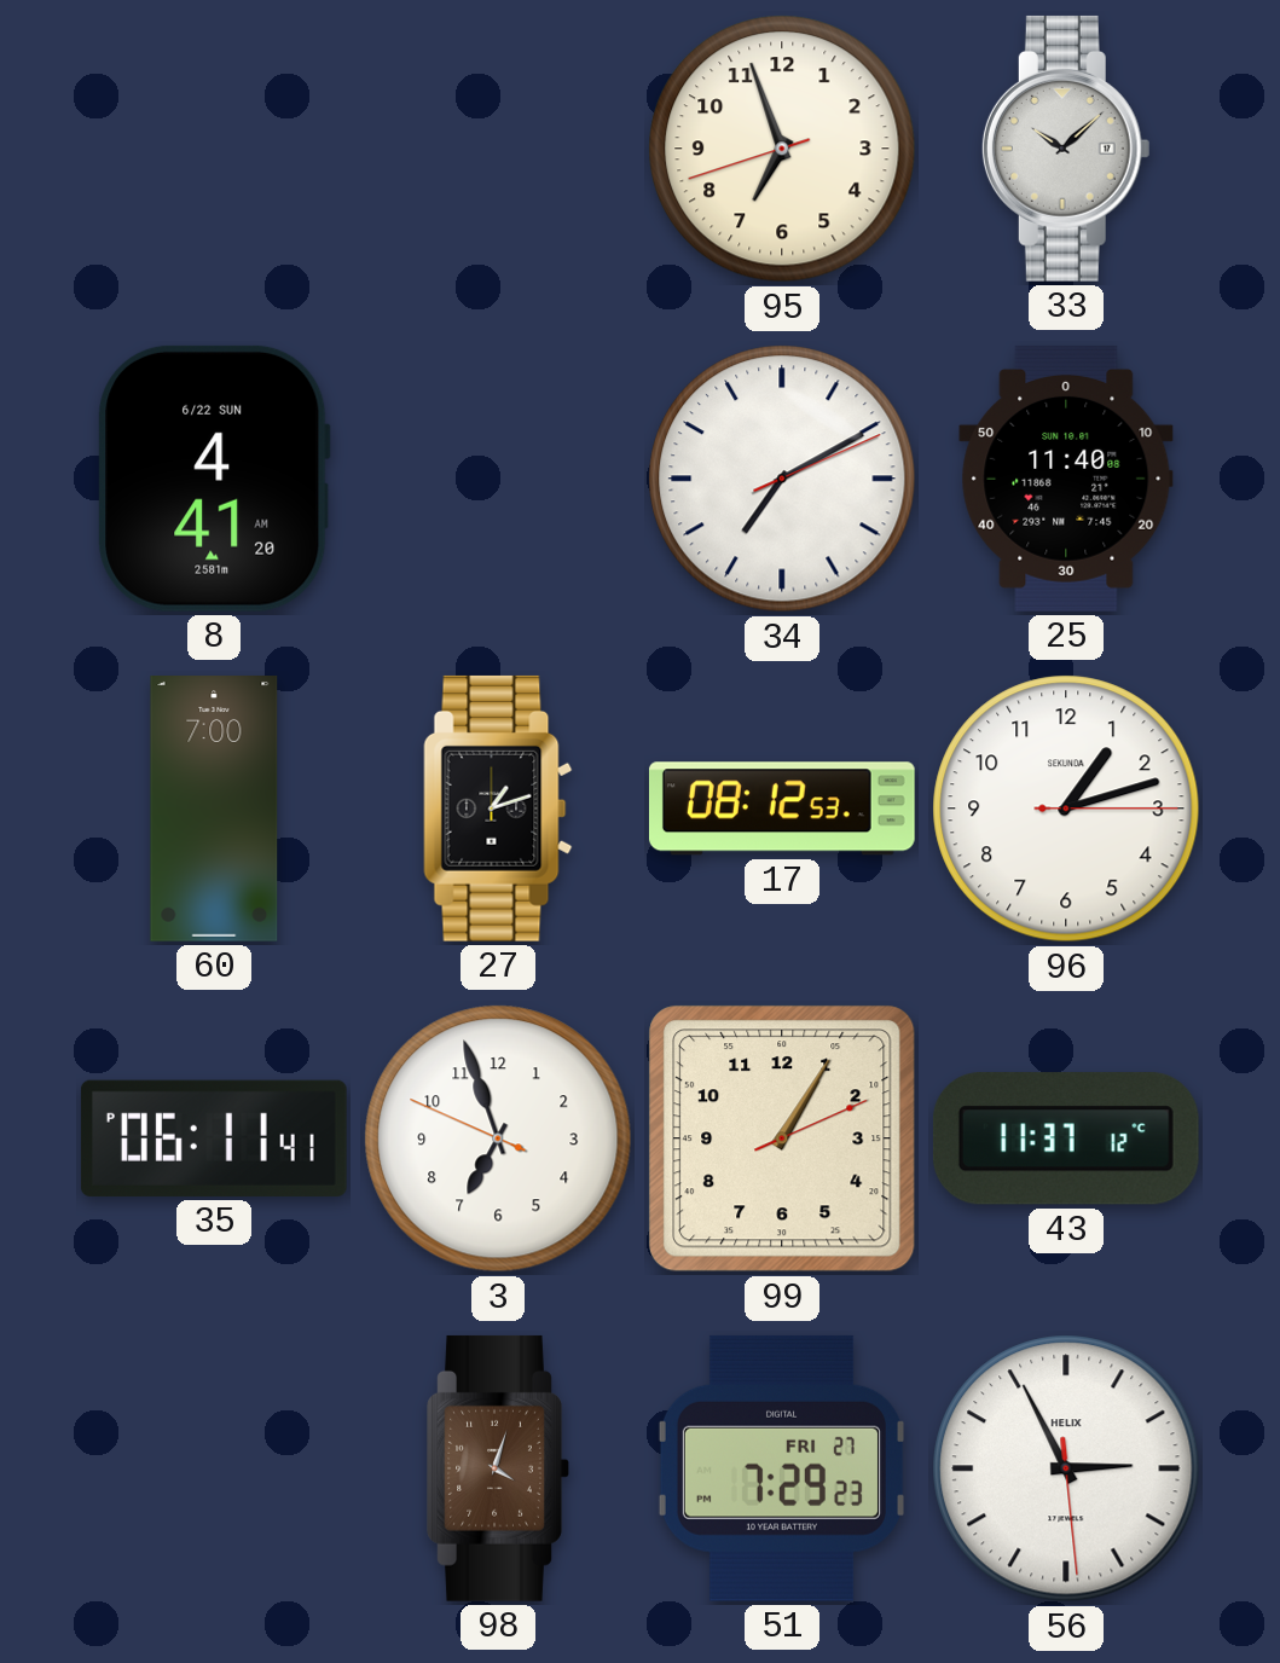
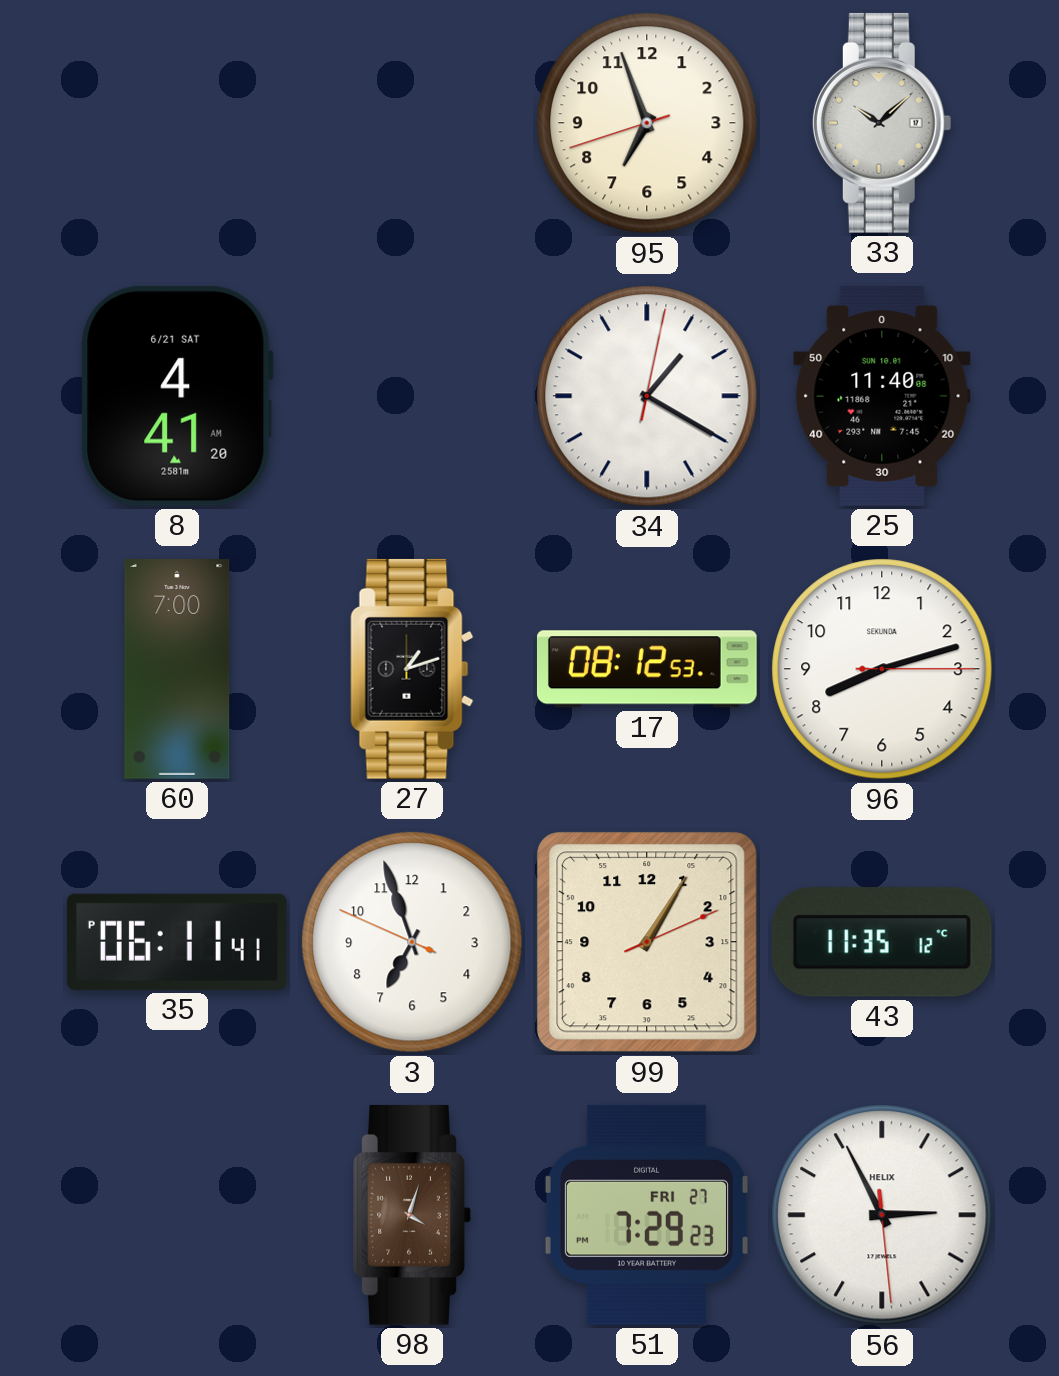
8 date: 6/22 SUN -> 6/21 SAT
34: 7:10 -> 1:20
96: 1:12 -> 8:12
43: 11:37 -> 11:35
